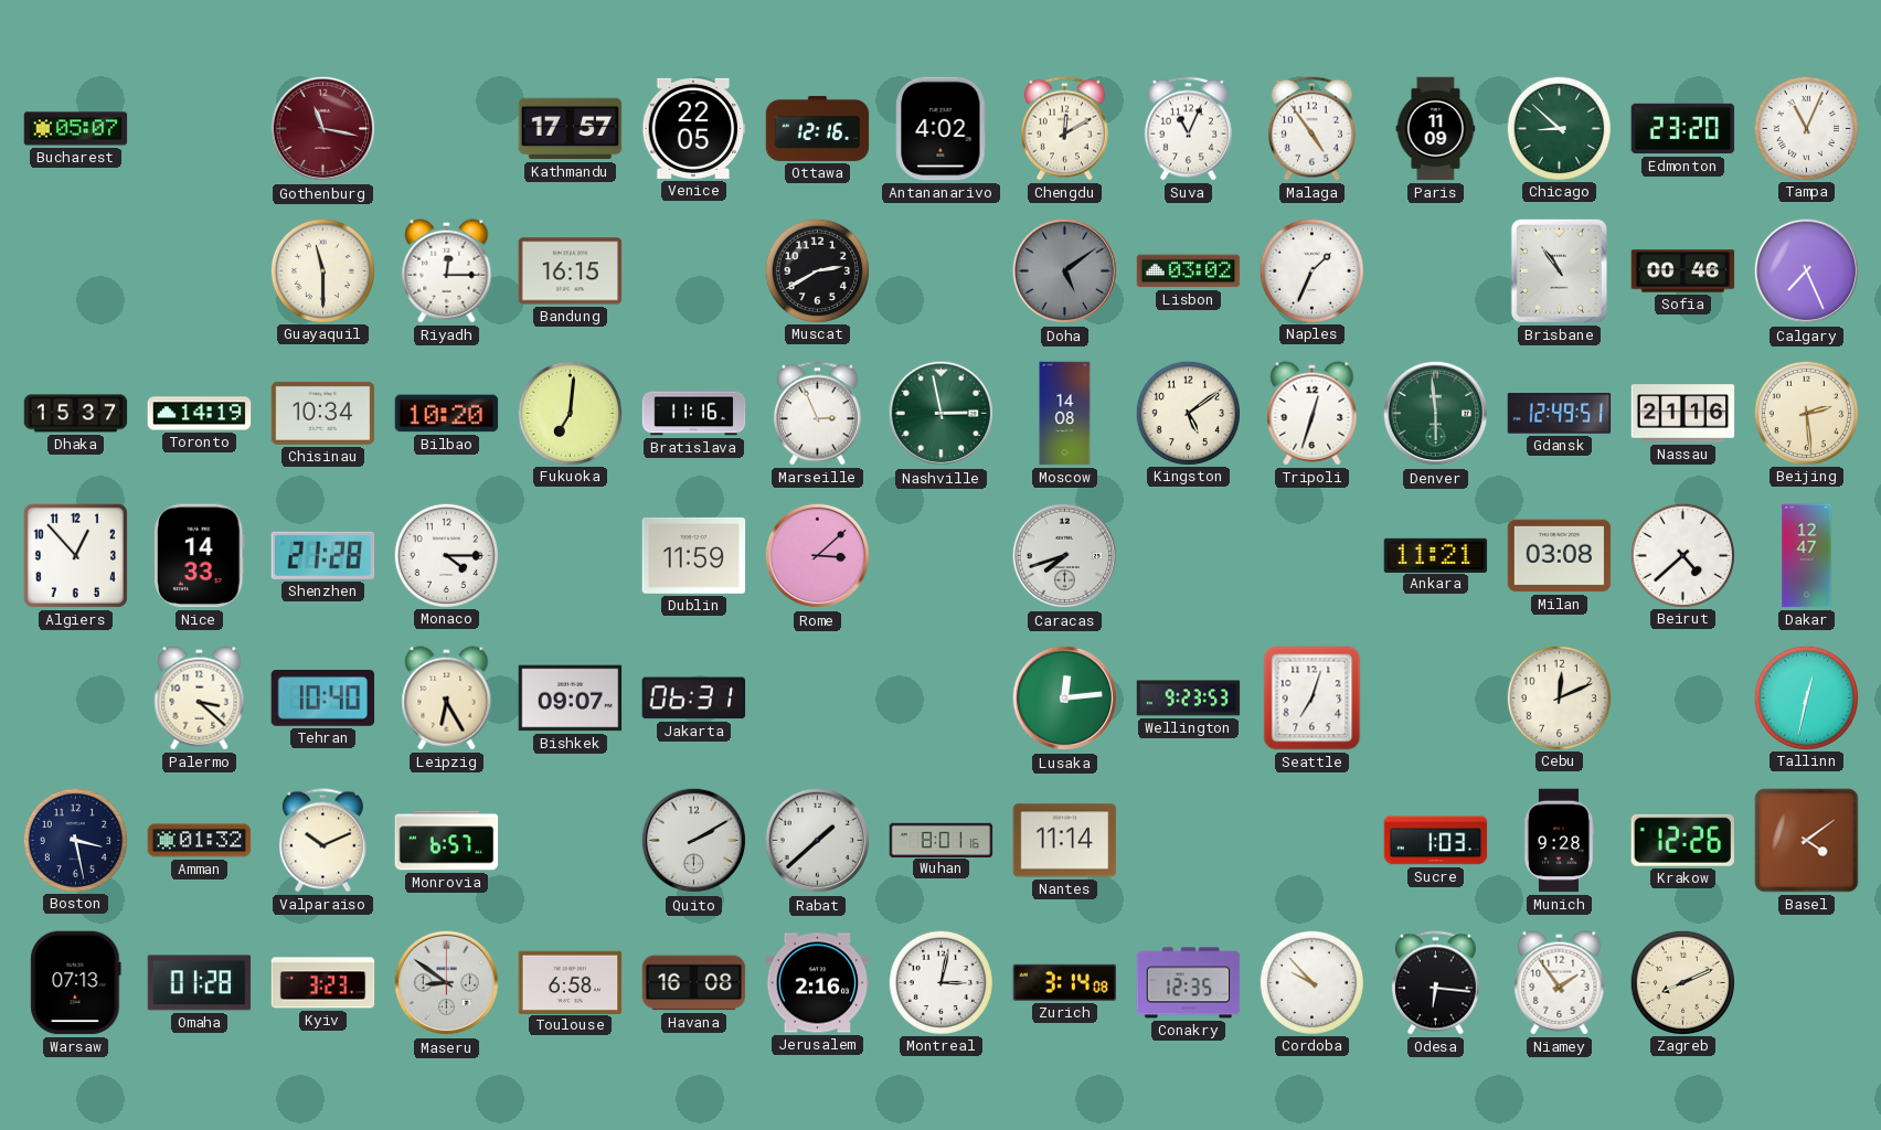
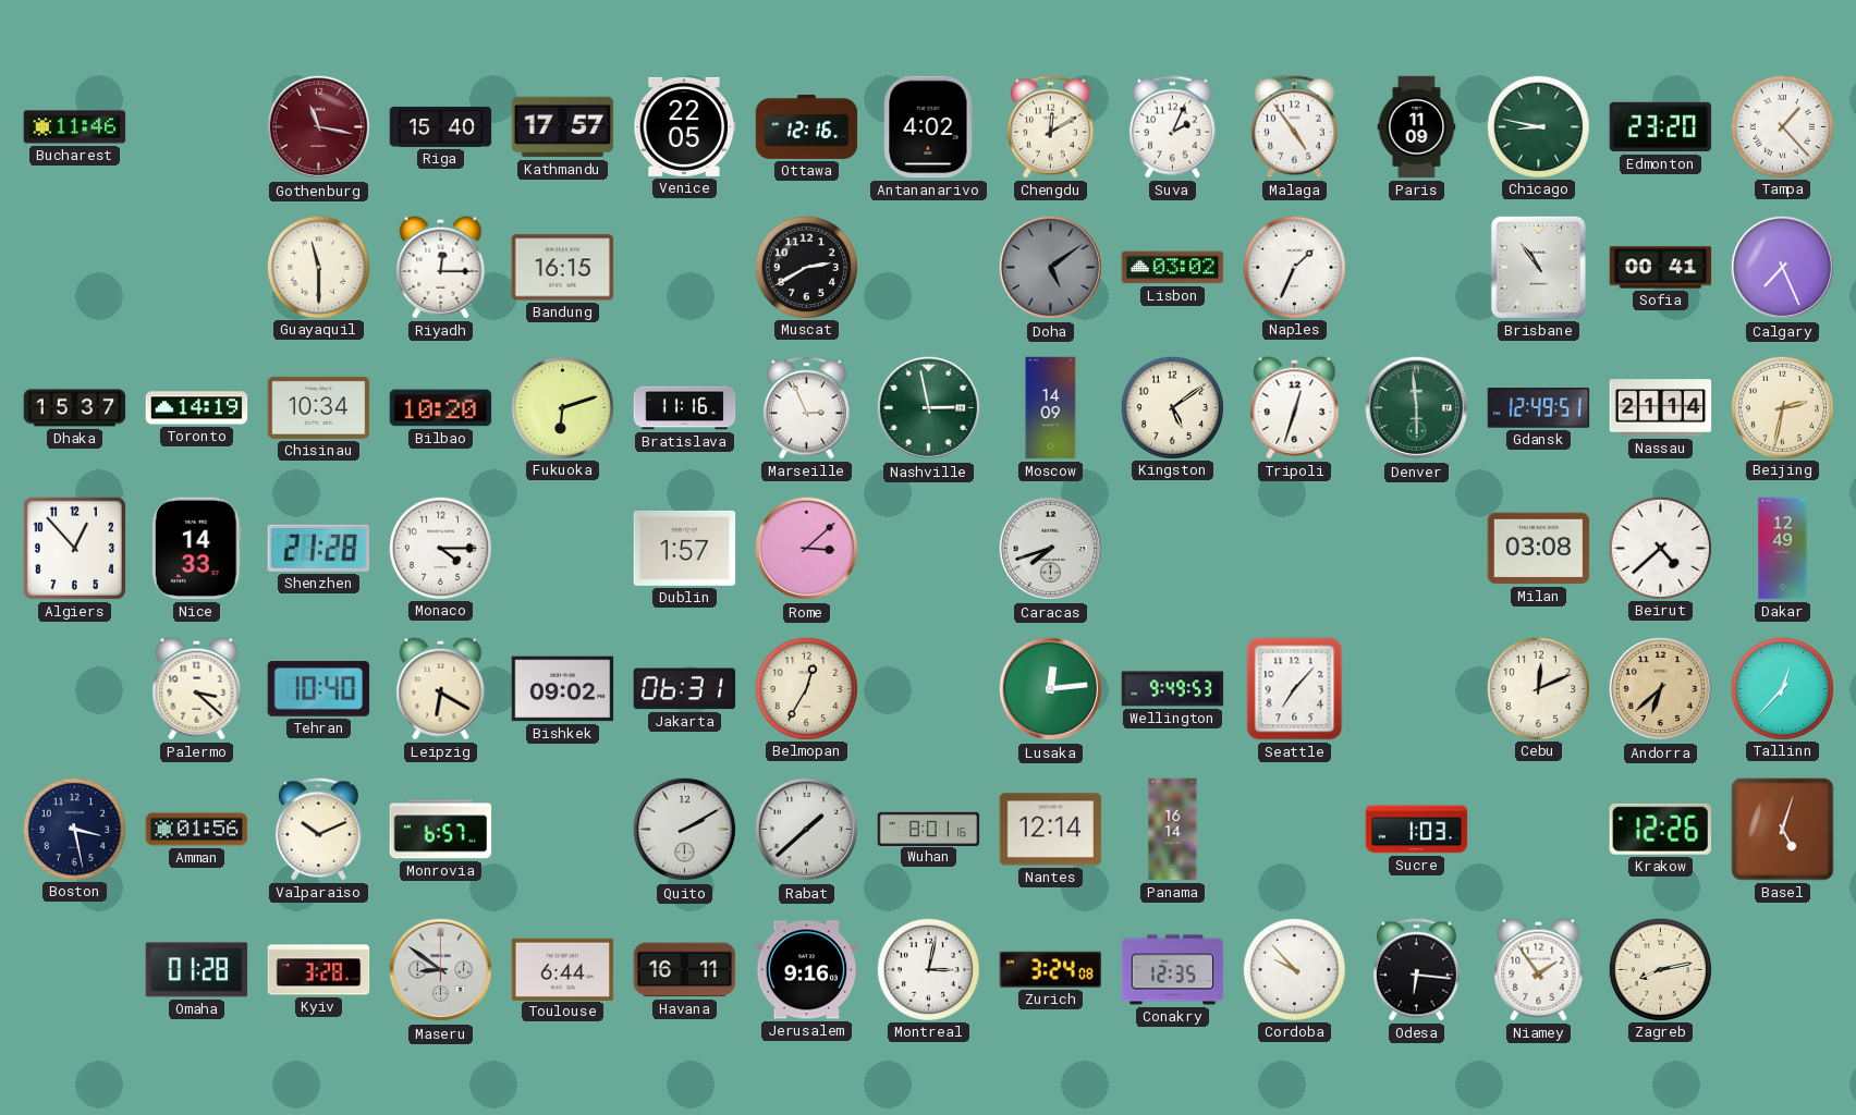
Bucharest: 05:07 -> 11:46
Riga: none -> 15:40
Suva: 11:04 -> 2:04
Chicago: 8:52 -> 8:47
Tampa: 11:04 -> 1:23
Sofia: 00:46 -> 00:41
Fukuoka: 7:01 -> 6:12
Moscow: 14:08 -> 14:09
Nassau: 21:16 -> 21:14
Beijing: 2:29 -> 2:32
Dublin: 11:59 -> 1:57
Ankara: 11:21 -> none
Dakar: 12:47 -> 12:49
Leipzig: 6:25 -> 6:20
Bishkek: 09:07 -> 09:02
Belmopan: none -> 12:35
Wellington: 9:23 -> 9:49
Seattle: 7:03 -> 7:07
Andorra: none -> 6:38
Tallinn: 12:32 -> 12:37
Amman: 01:32 -> 01:56
Nantes: 11:14 -> 12:14
Panama: none -> 16:14
Munich: 9:28 -> none
Basel: 4:09 -> 5:03
Warsaw: 07:13 -> none
Kyiv: 3:23 -> 3:28
Toulouse: 6:58 -> 6:44
Havana: 16:08 -> 16:11
Jerusalem: 2:16 -> 9:16
Zurich: 3:14 -> 3:24
Zagreb: 8:11 -> 8:13
